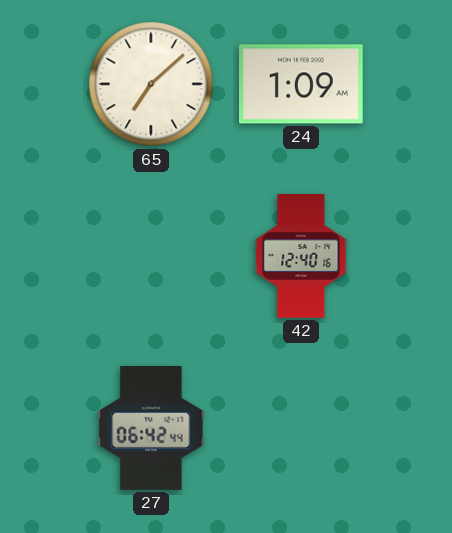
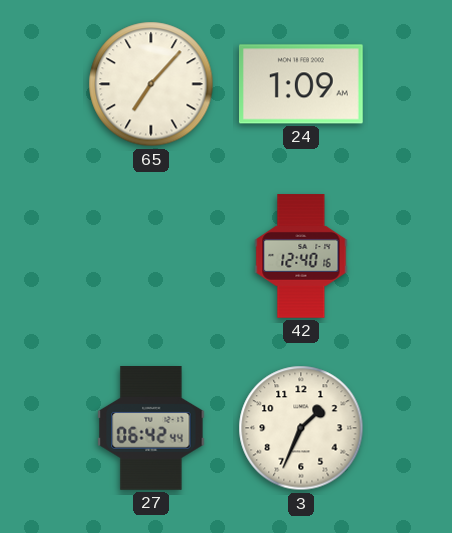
65: 7:08 -> 7:07
3: none -> 1:34
